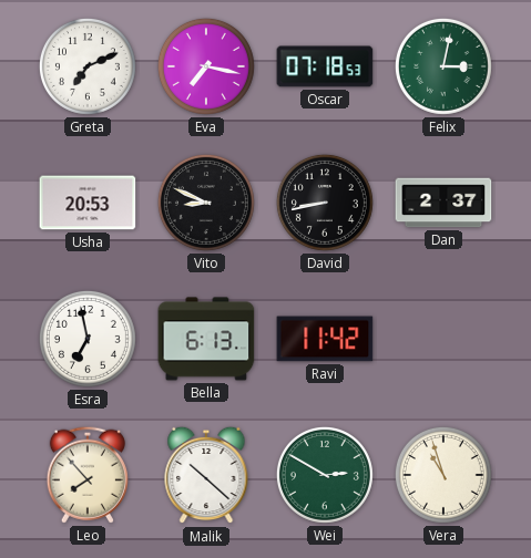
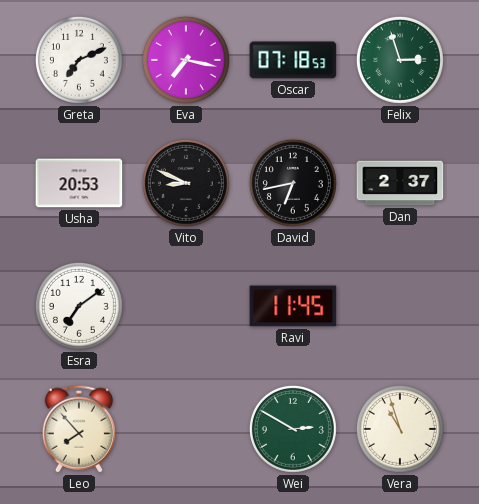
Felix: 3:02 -> 2:57
David: 8:43 -> 6:43
Esra: 6:58 -> 7:09
Bella: 6:13 -> none
Ravi: 11:42 -> 11:45
Malik: 10:22 -> none
